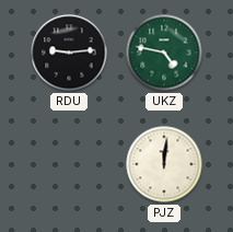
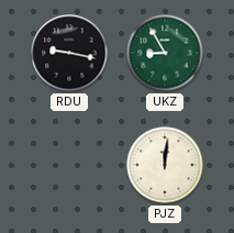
RDU: 9:14 -> 9:17
UKZ: 4:47 -> 8:55
